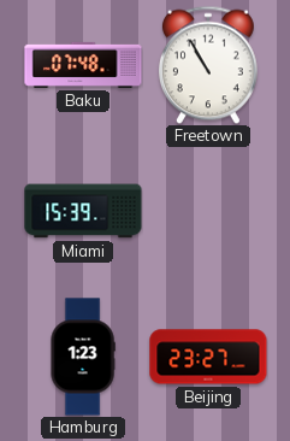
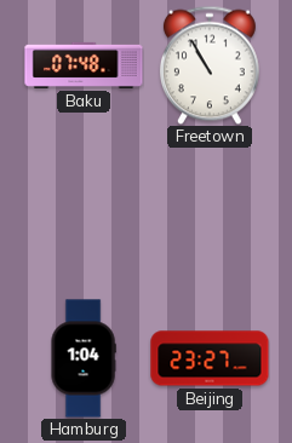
Miami: 15:39 -> none
Hamburg: 1:23 -> 1:04
